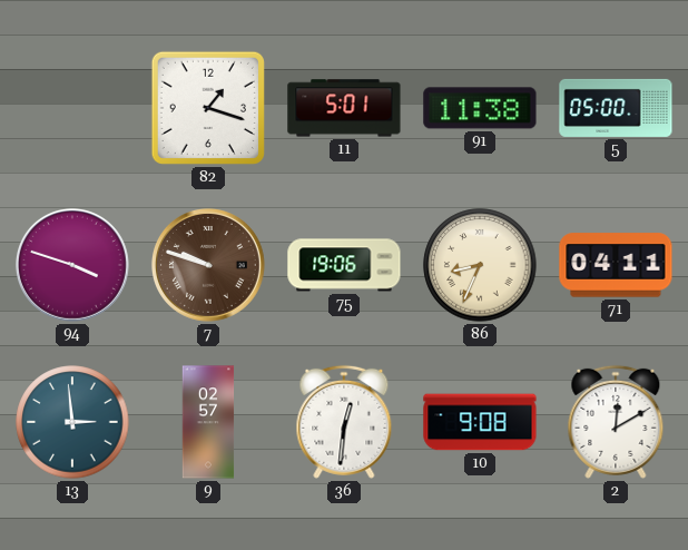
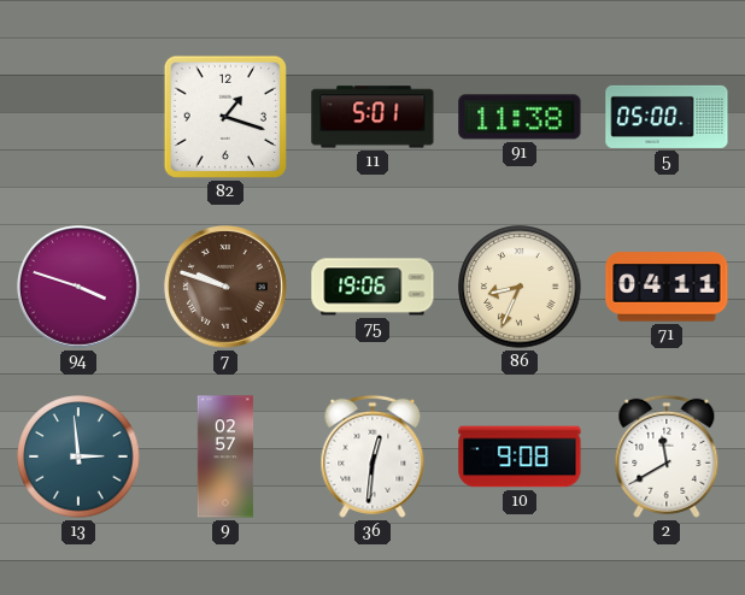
2: 12:10 -> 11:40
